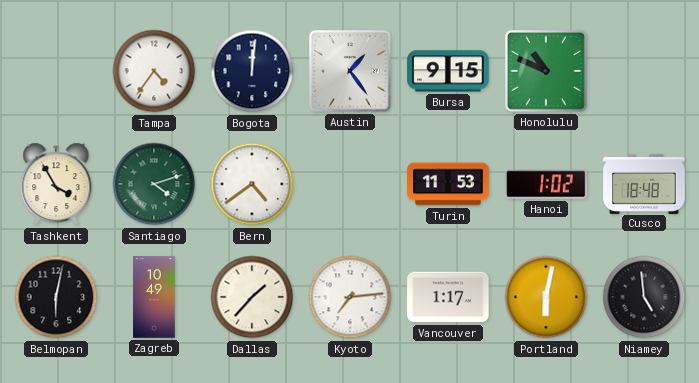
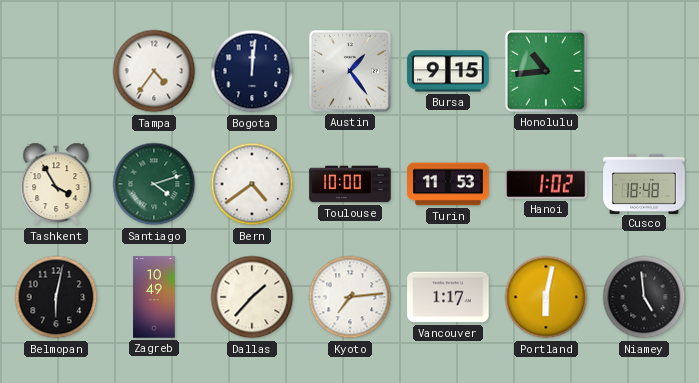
Honolulu: 10:49 -> 10:44
Toulouse: none -> 10:00
